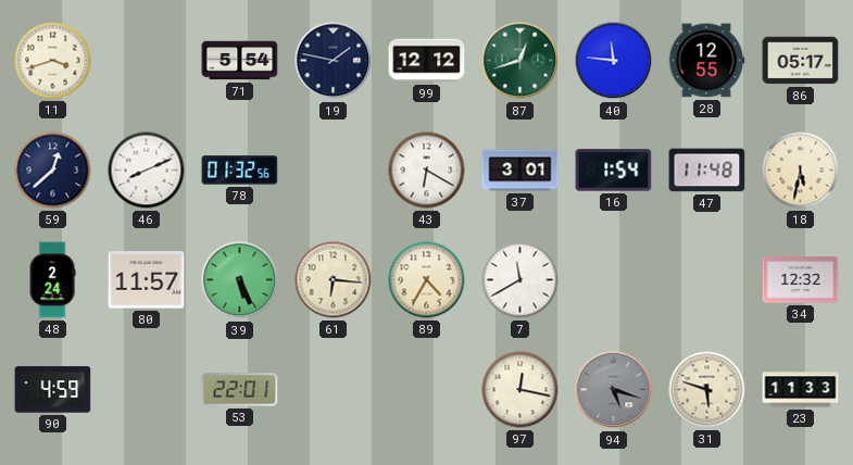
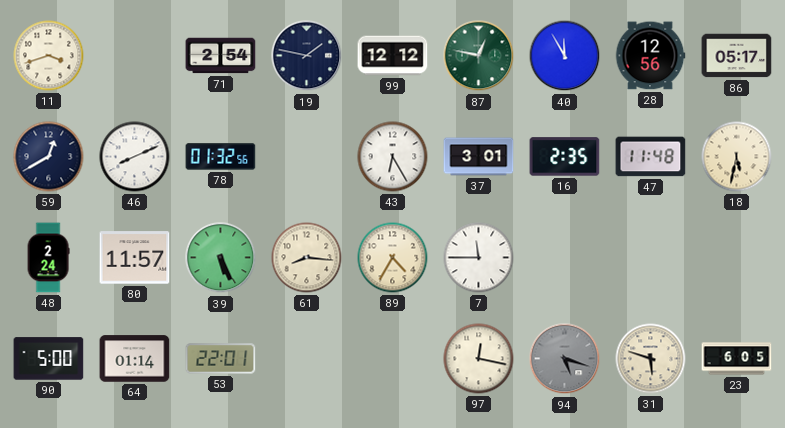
71: 5:54 -> 2:54
87: 12:42 -> 12:47
40: 11:46 -> 11:55
28: 12:55 -> 12:56
59: 12:38 -> 12:40
43: 6:20 -> 6:25
16: 1:54 -> 2:35
61: 6:16 -> 8:16
7: 11:40 -> 11:45
34: 12:32 -> none
90: 4:59 -> 5:00
64: none -> 01:14
23: 11:33 -> 6:05
